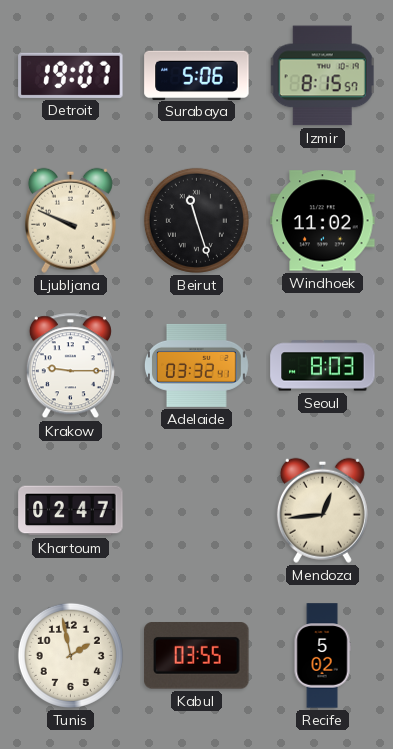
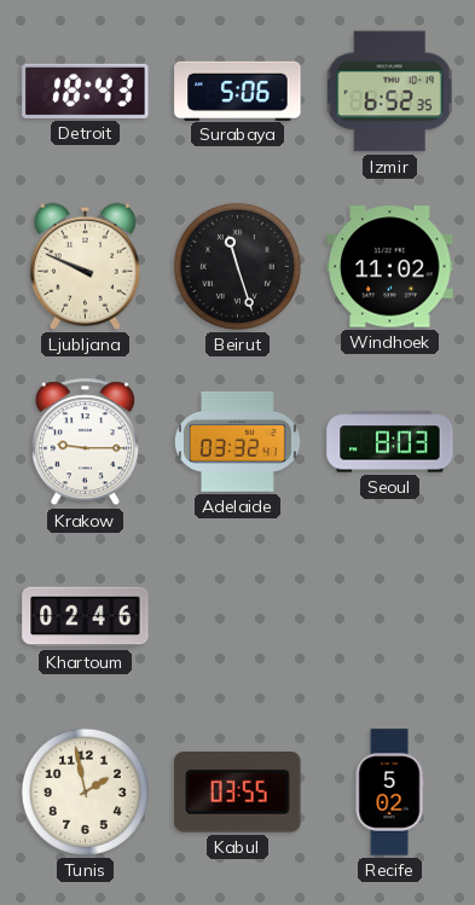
Detroit: 19:07 -> 18:43
Izmir: 8:15 -> 6:52
Khartoum: 02:47 -> 02:46
Mendoza: 12:44 -> none
